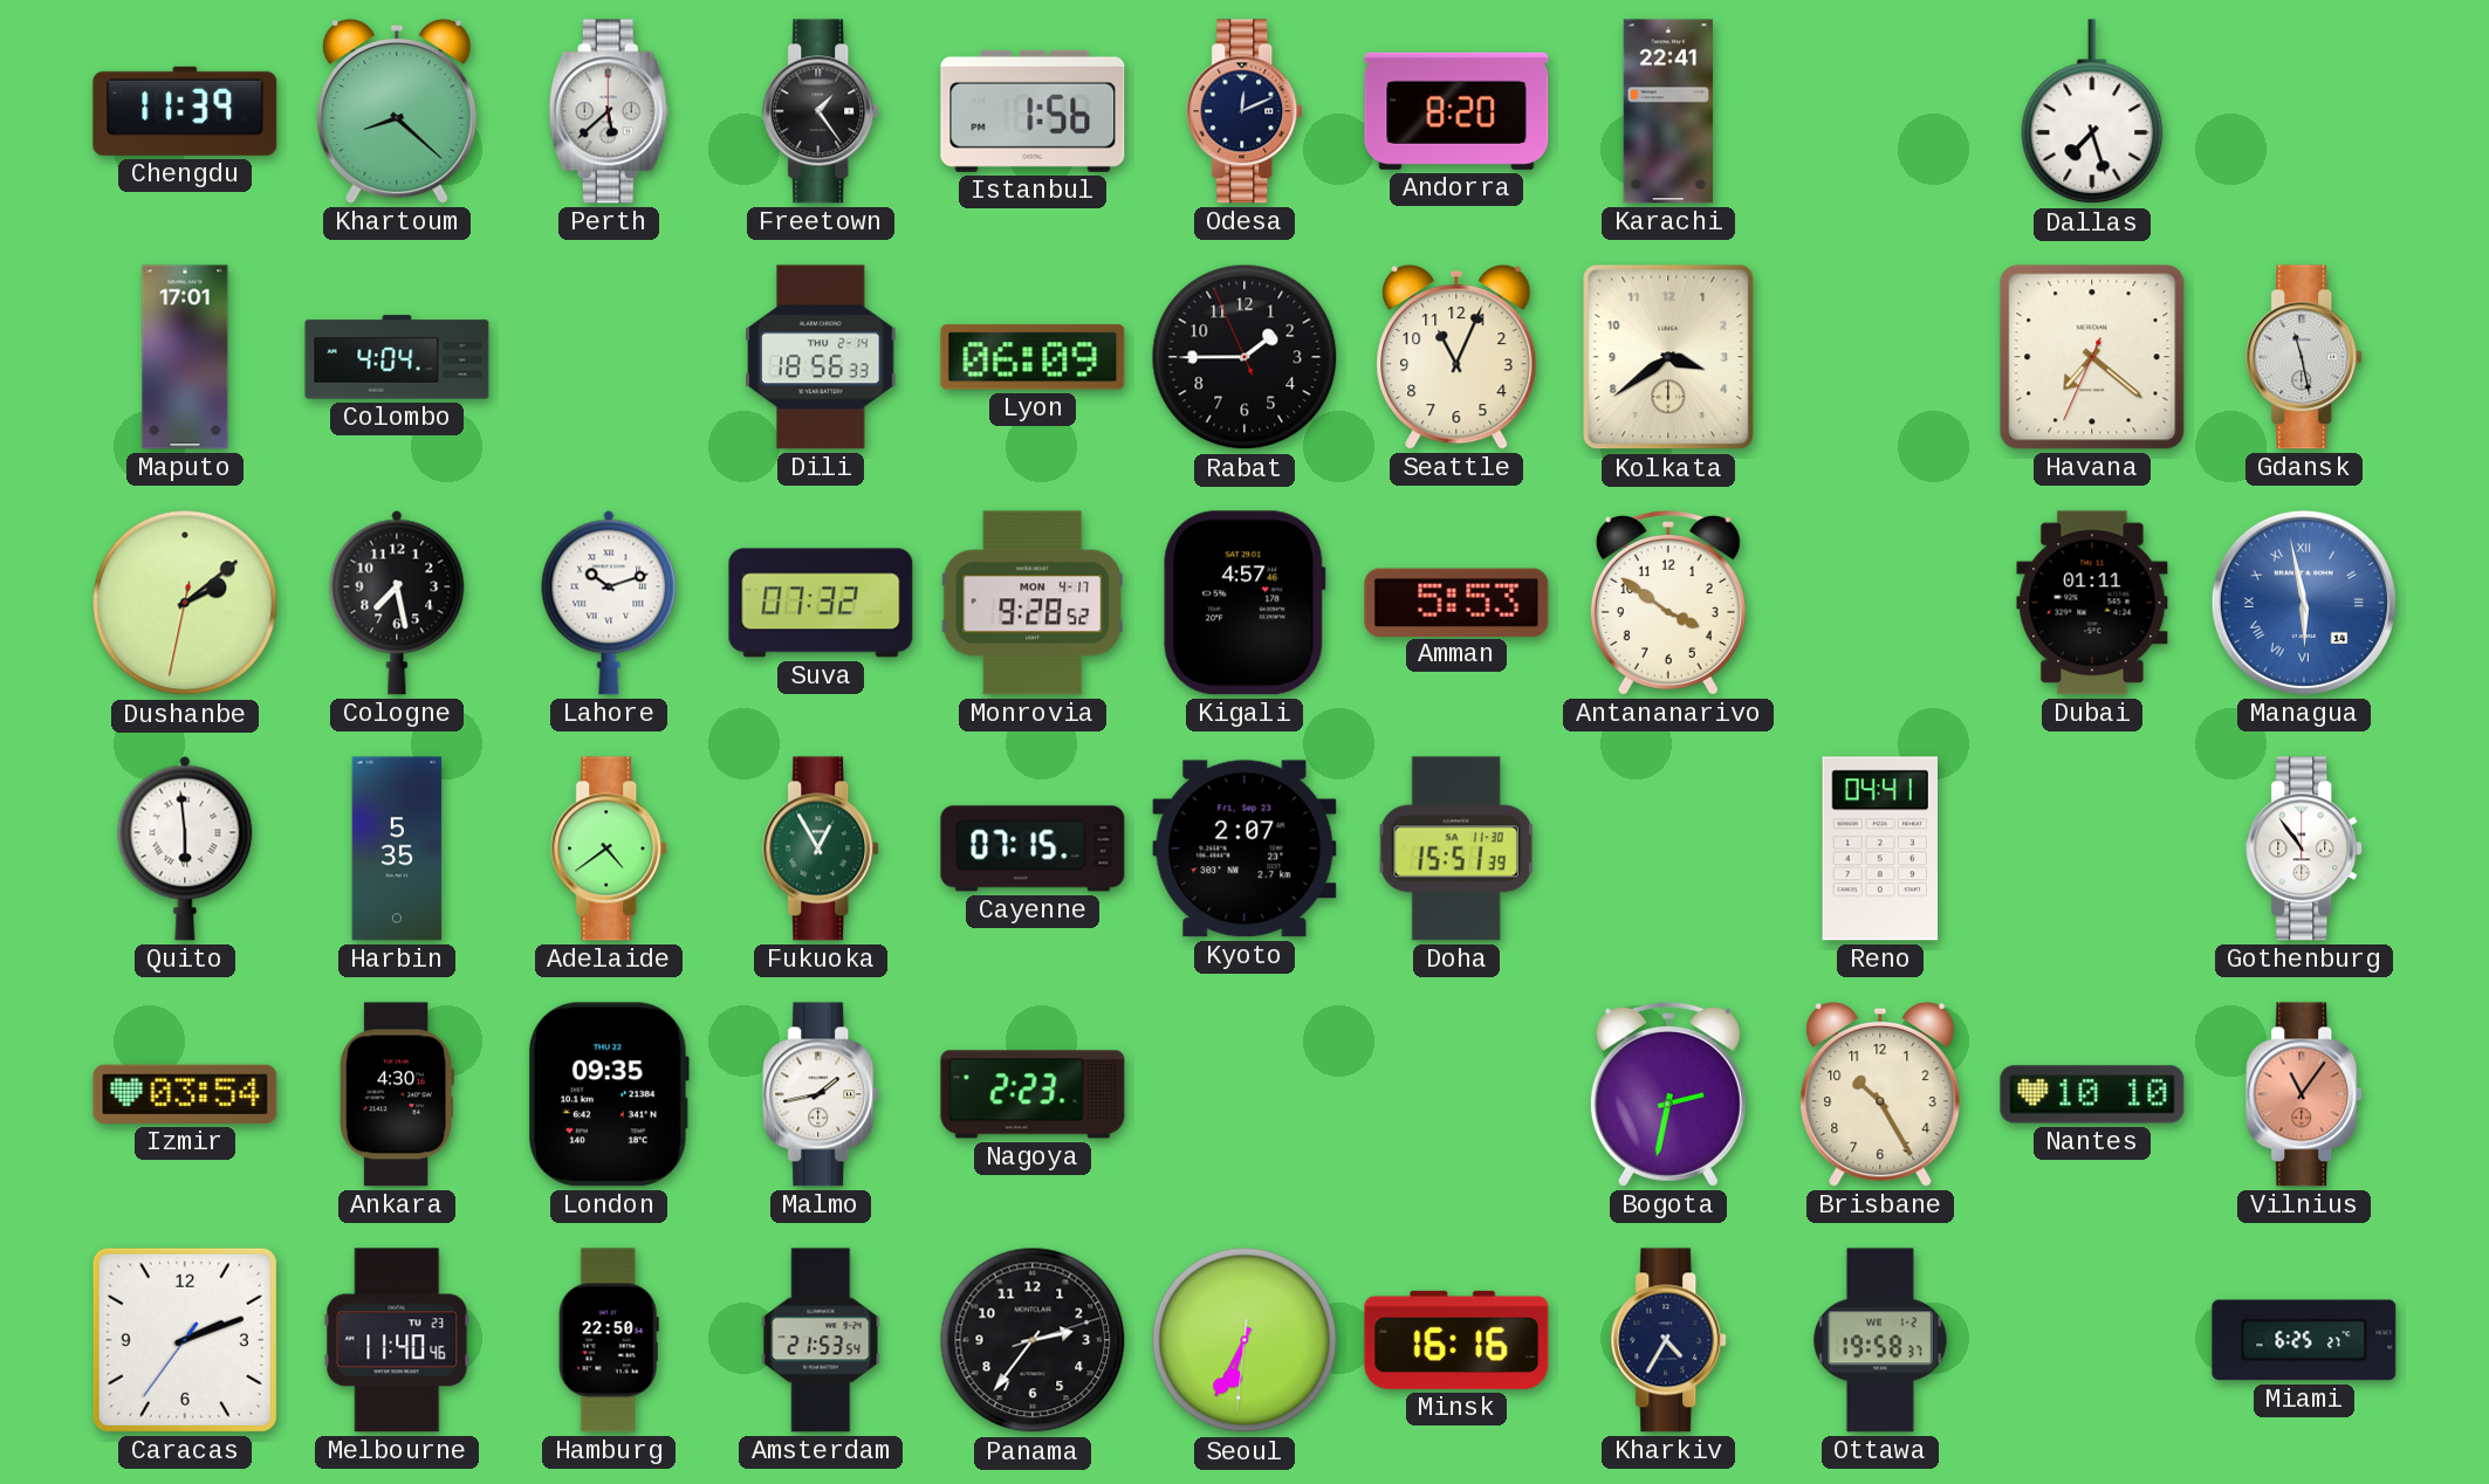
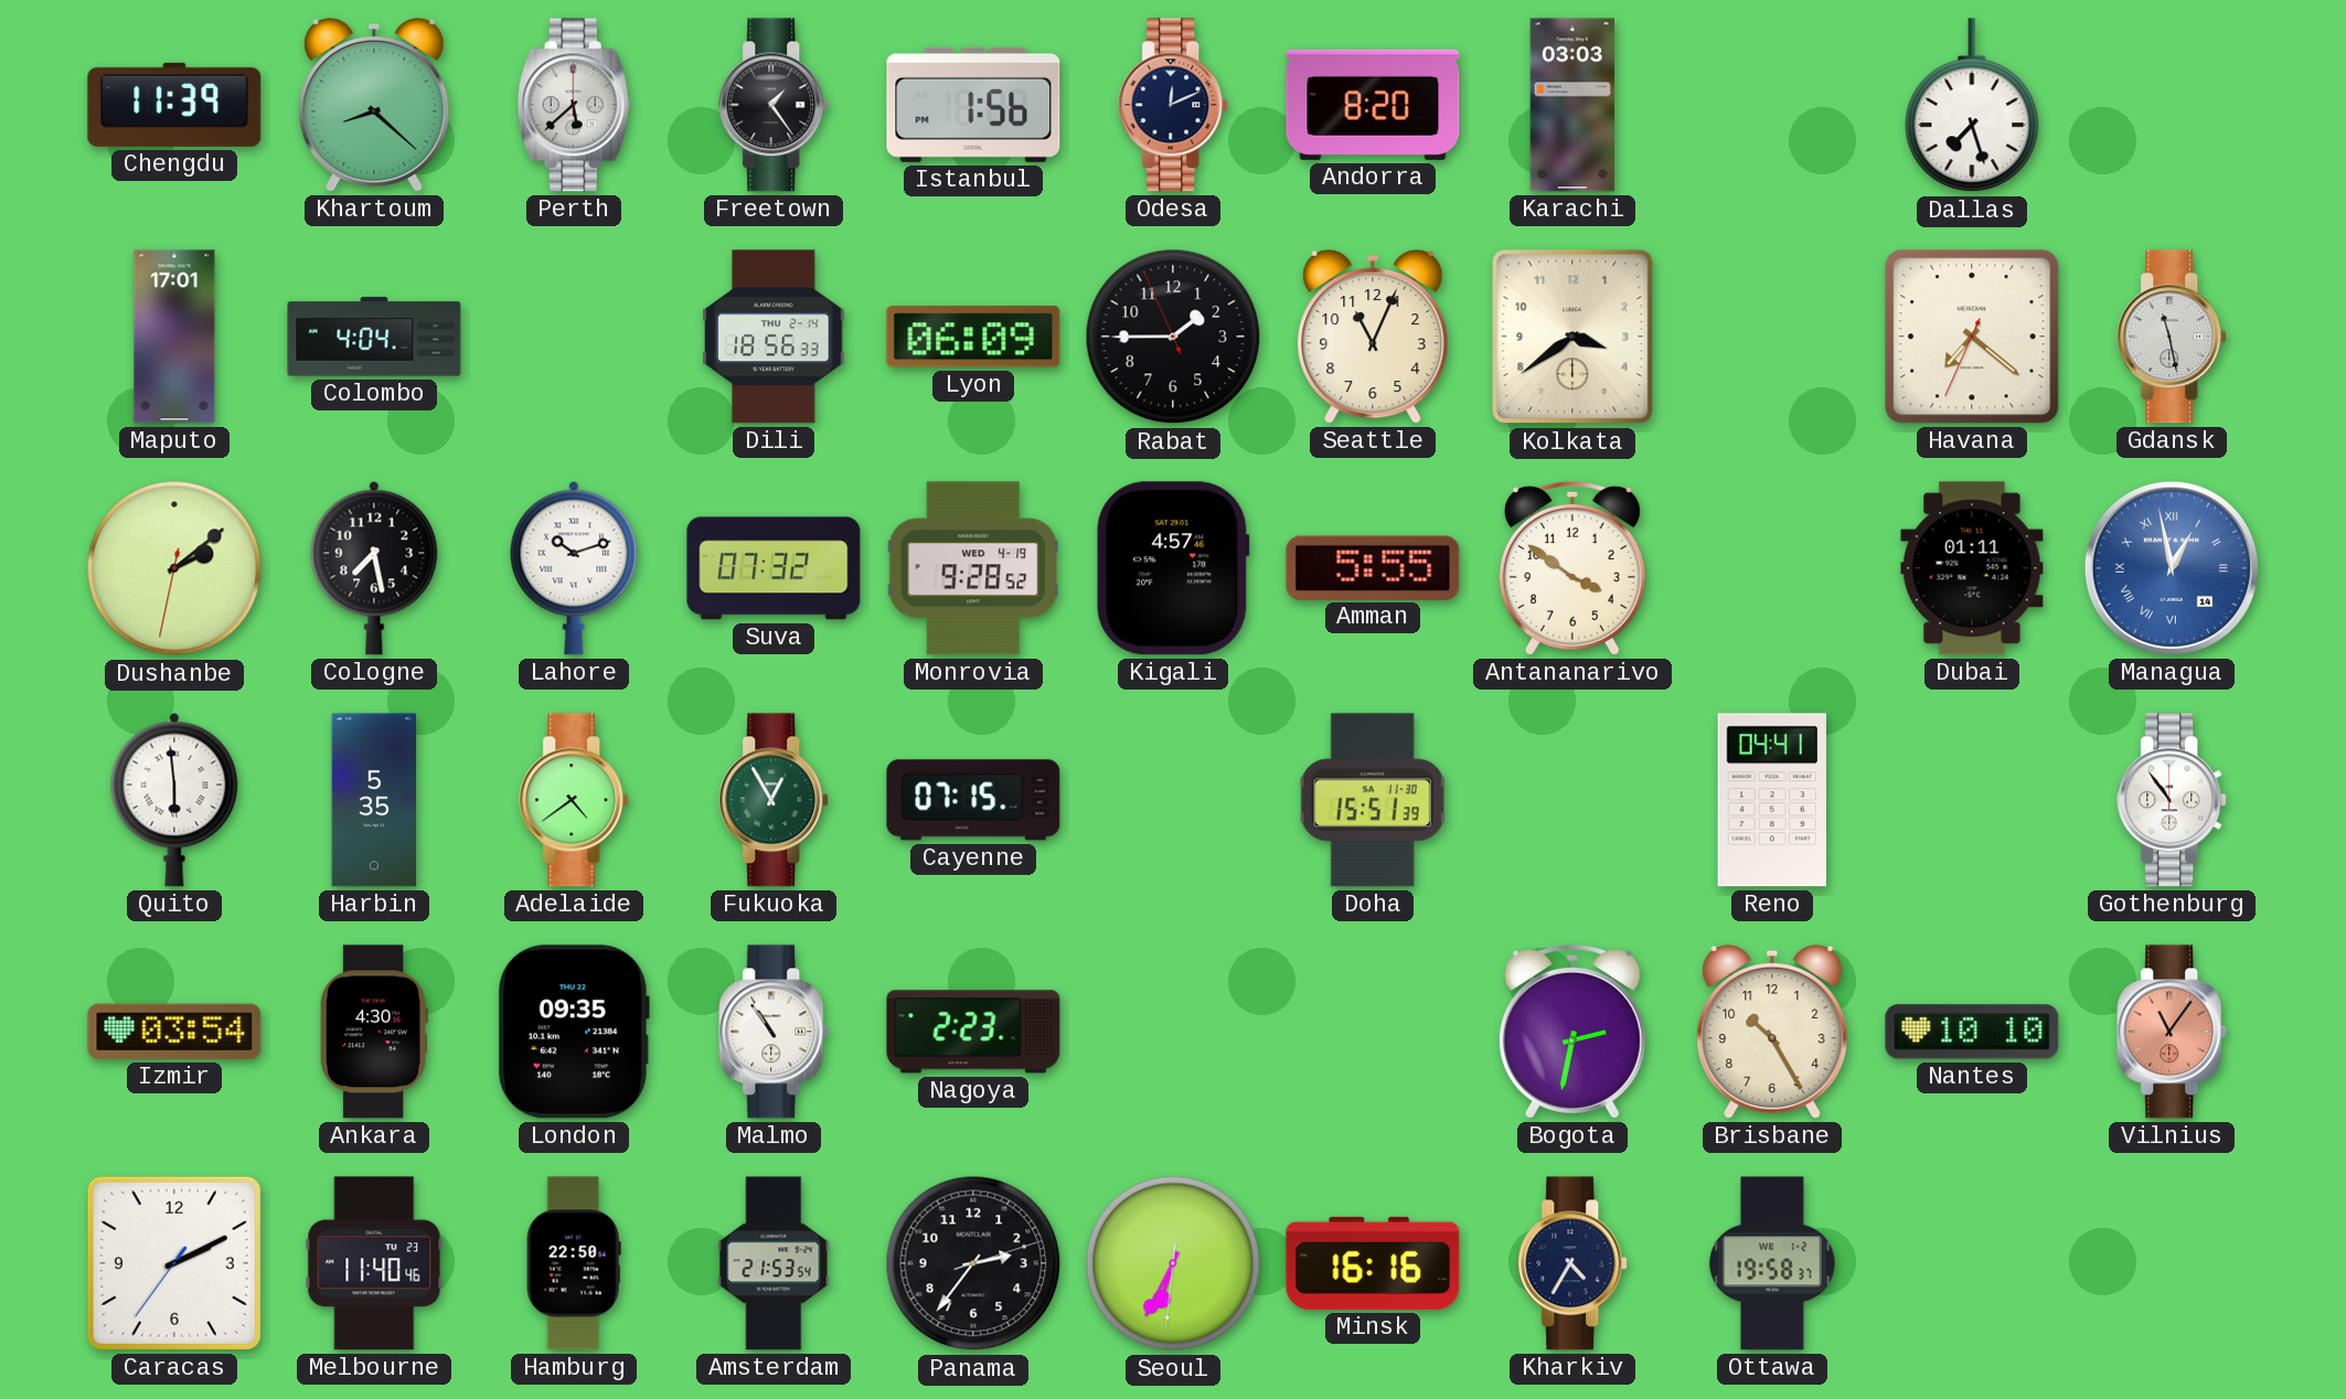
Karachi: 22:41 -> 03:03
Monrovia date: MON 4-17 -> WED 4-19
Amman: 5:53 -> 5:55
Managua: 5:58 -> 12:58
Kyoto: 2:07 -> none
Malmo: 1:43 -> 10:54
Caracas: 2:11 -> 2:10
Miami: 6:25 -> none
